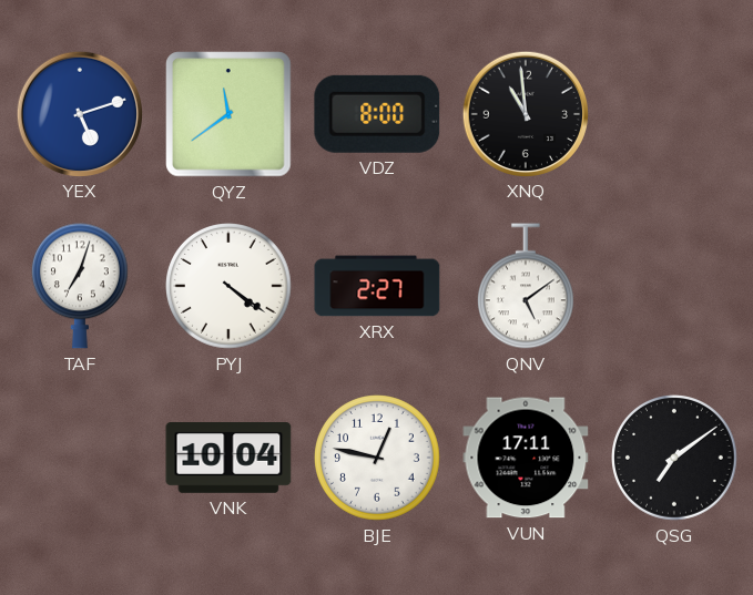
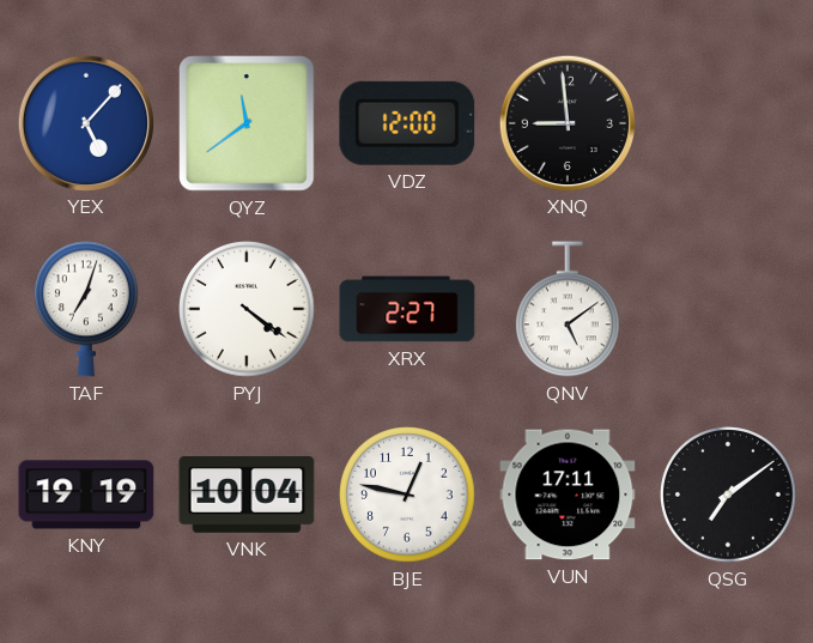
YEX: 5:12 -> 5:07
VDZ: 8:00 -> 12:00
XNQ: 10:59 -> 8:59
KNY: none -> 19:19
